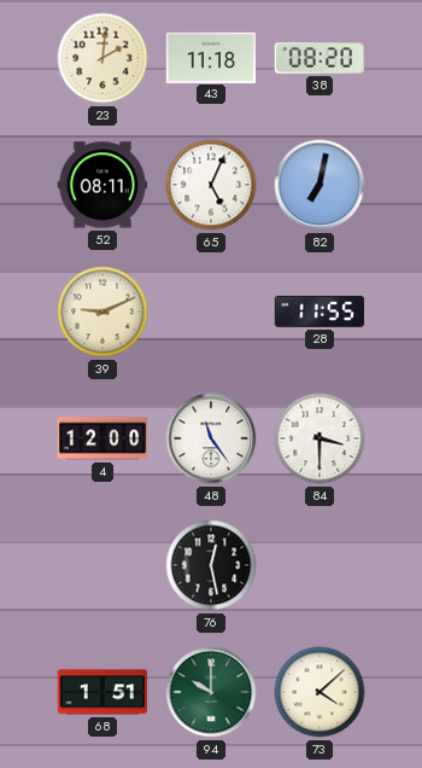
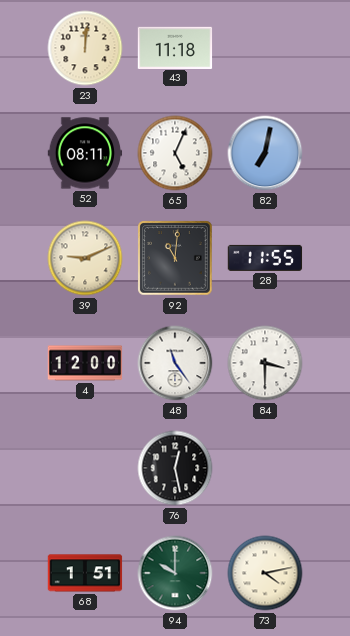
23: 2:01 -> 12:01
38: 08:20 -> none
92: none -> 11:01
73: 4:08 -> 4:13
